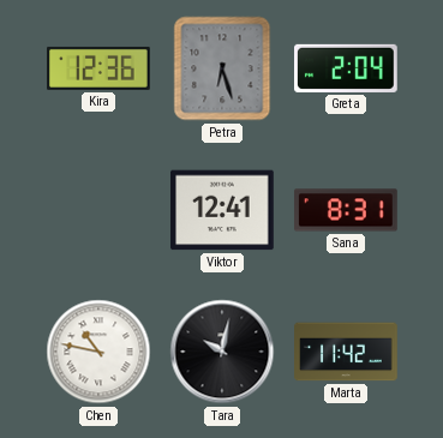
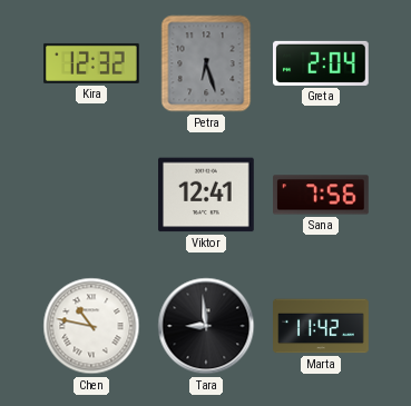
Kira: 12:36 -> 12:32
Sana: 8:31 -> 7:56
Tara: 10:02 -> 8:59
